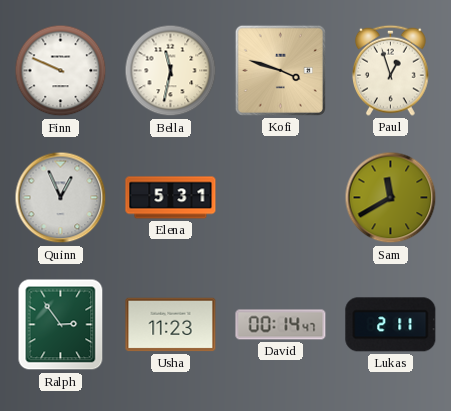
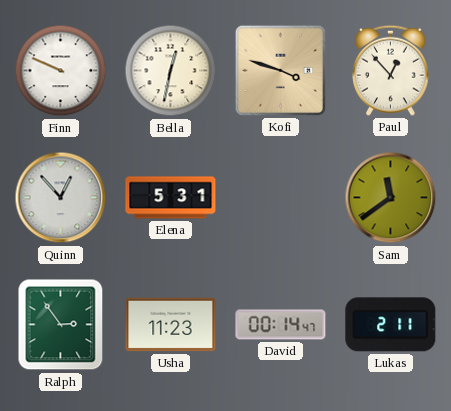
Bella: 11:32 -> 12:32
Paul: 12:57 -> 12:53
Quinn: 12:56 -> 12:53
Sam: 11:40 -> 11:39
